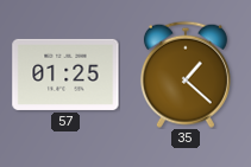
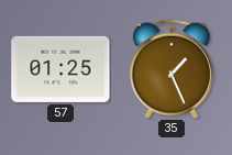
35: 1:22 -> 1:26
